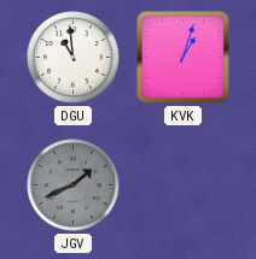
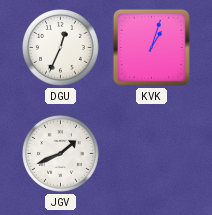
DGU: 10:59 -> 12:34
JGV dial: grey -> white
